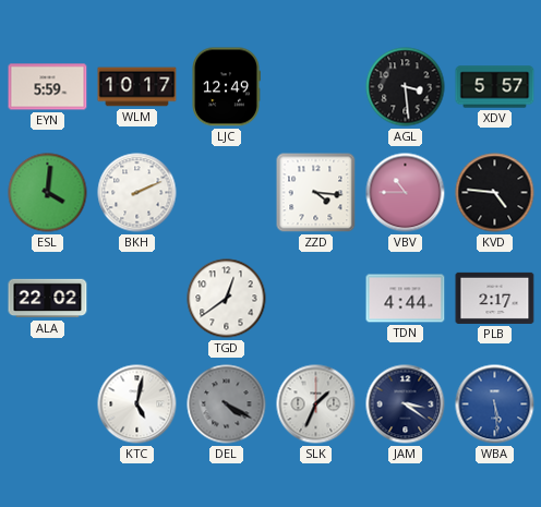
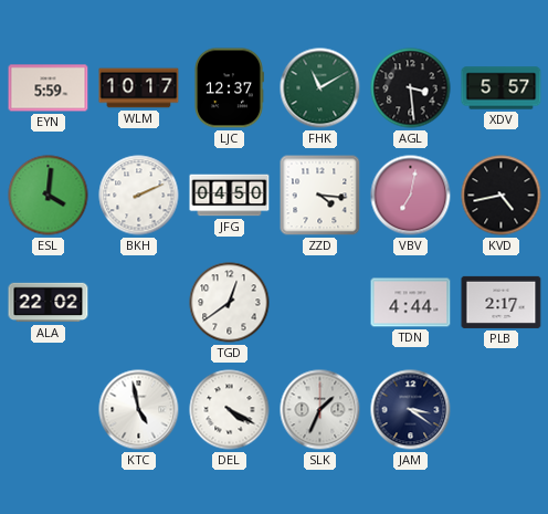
LJC: 12:49 -> 12:37
FHK: none -> 11:10
JFG: none -> 04:50
VBV: 10:45 -> 7:02
KVD: 4:46 -> 4:43
KTC: 5:02 -> 4:58
DEL dial: grey -> white
WBA: 5:29 -> none
